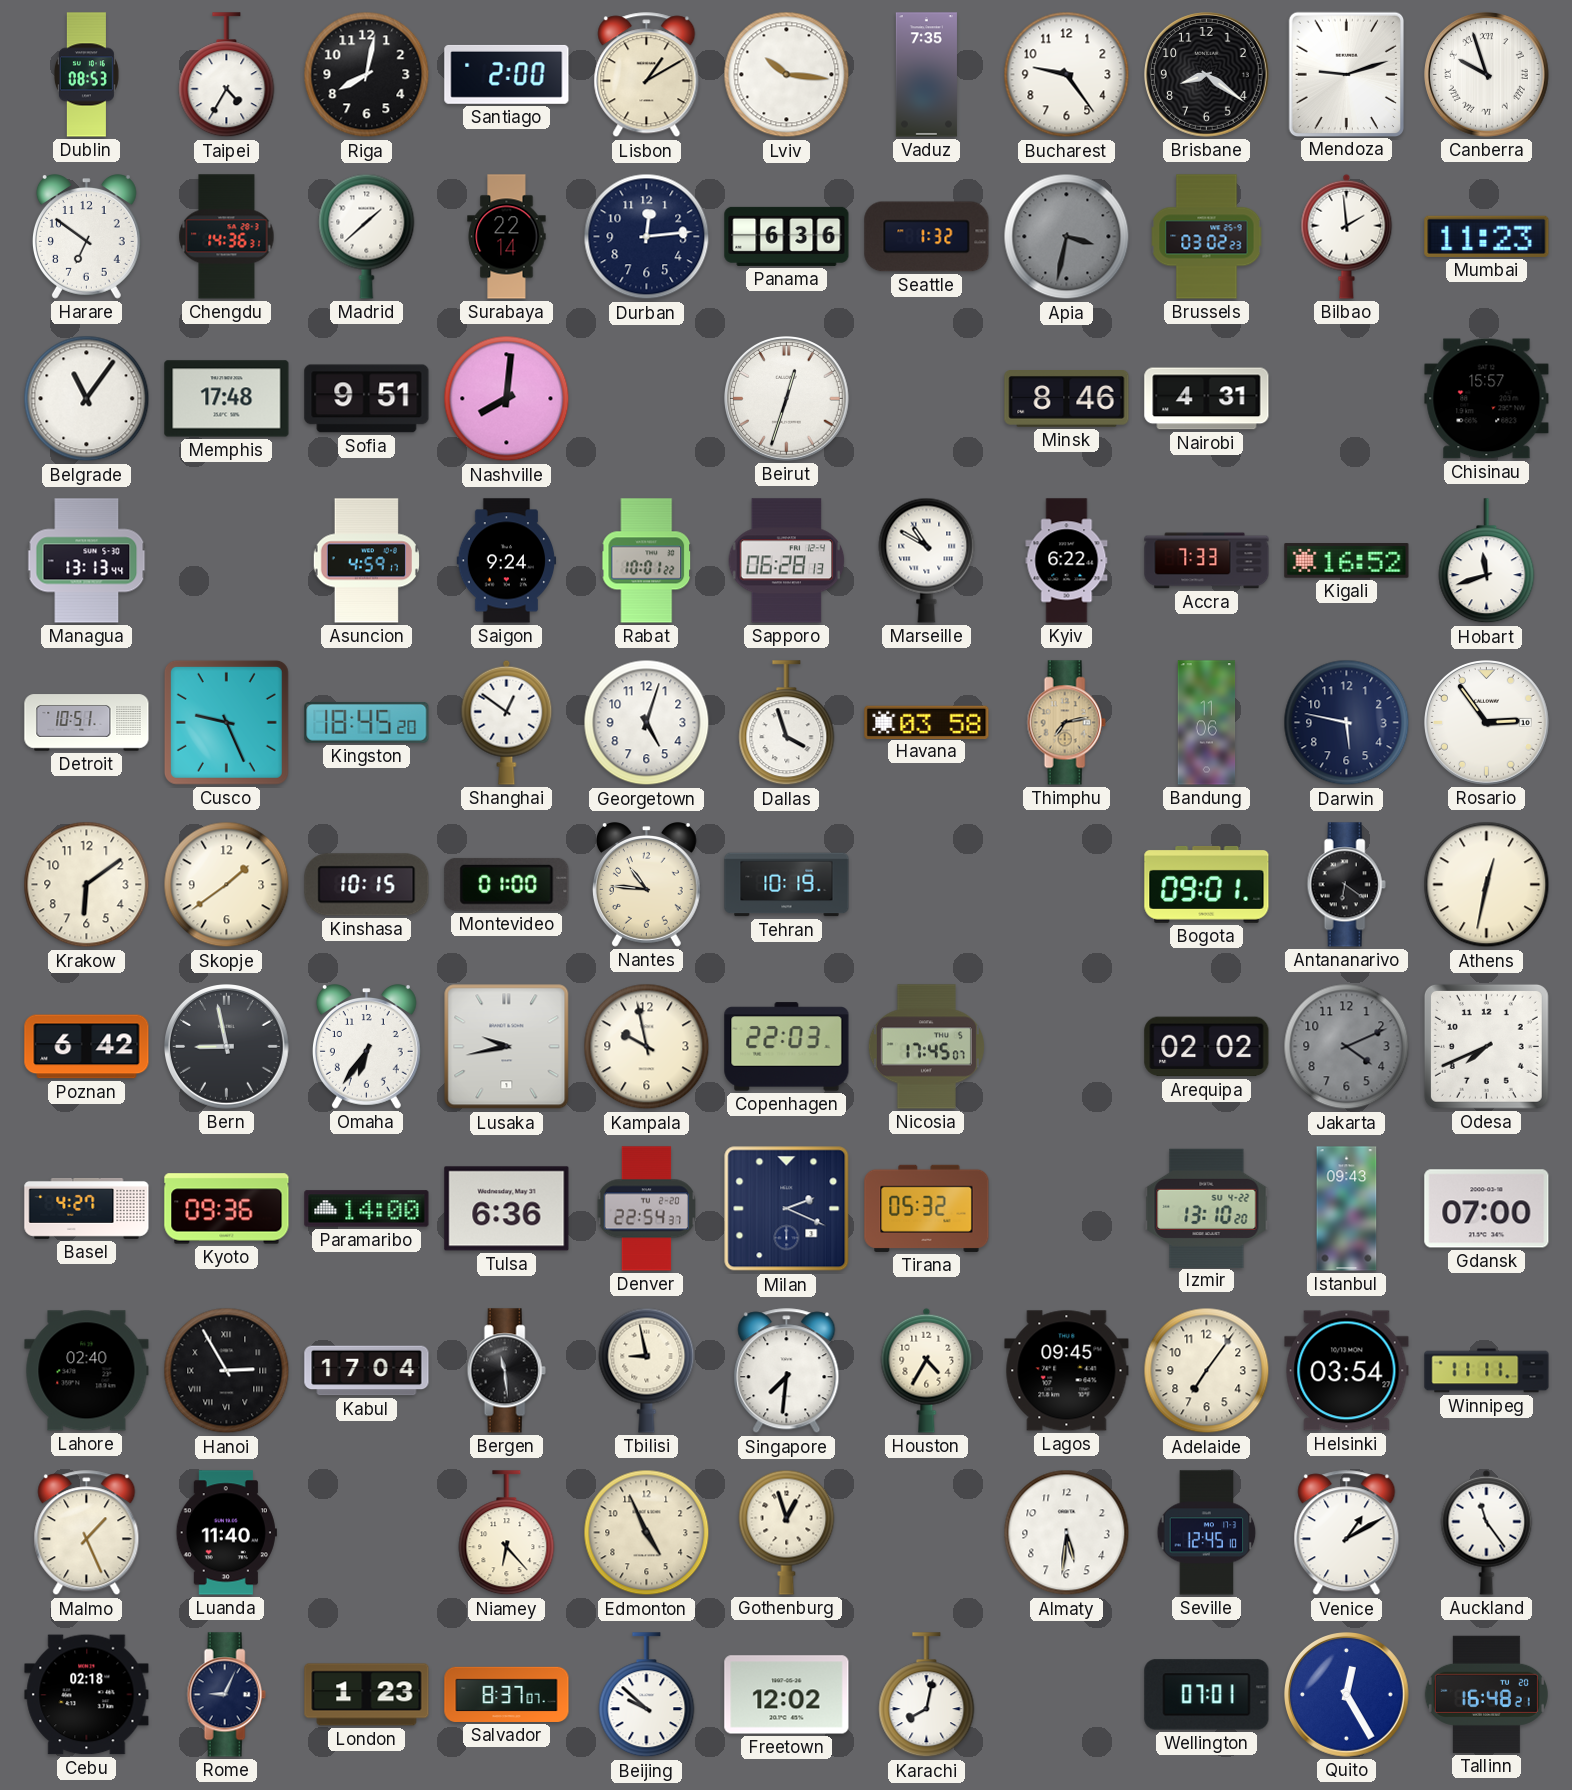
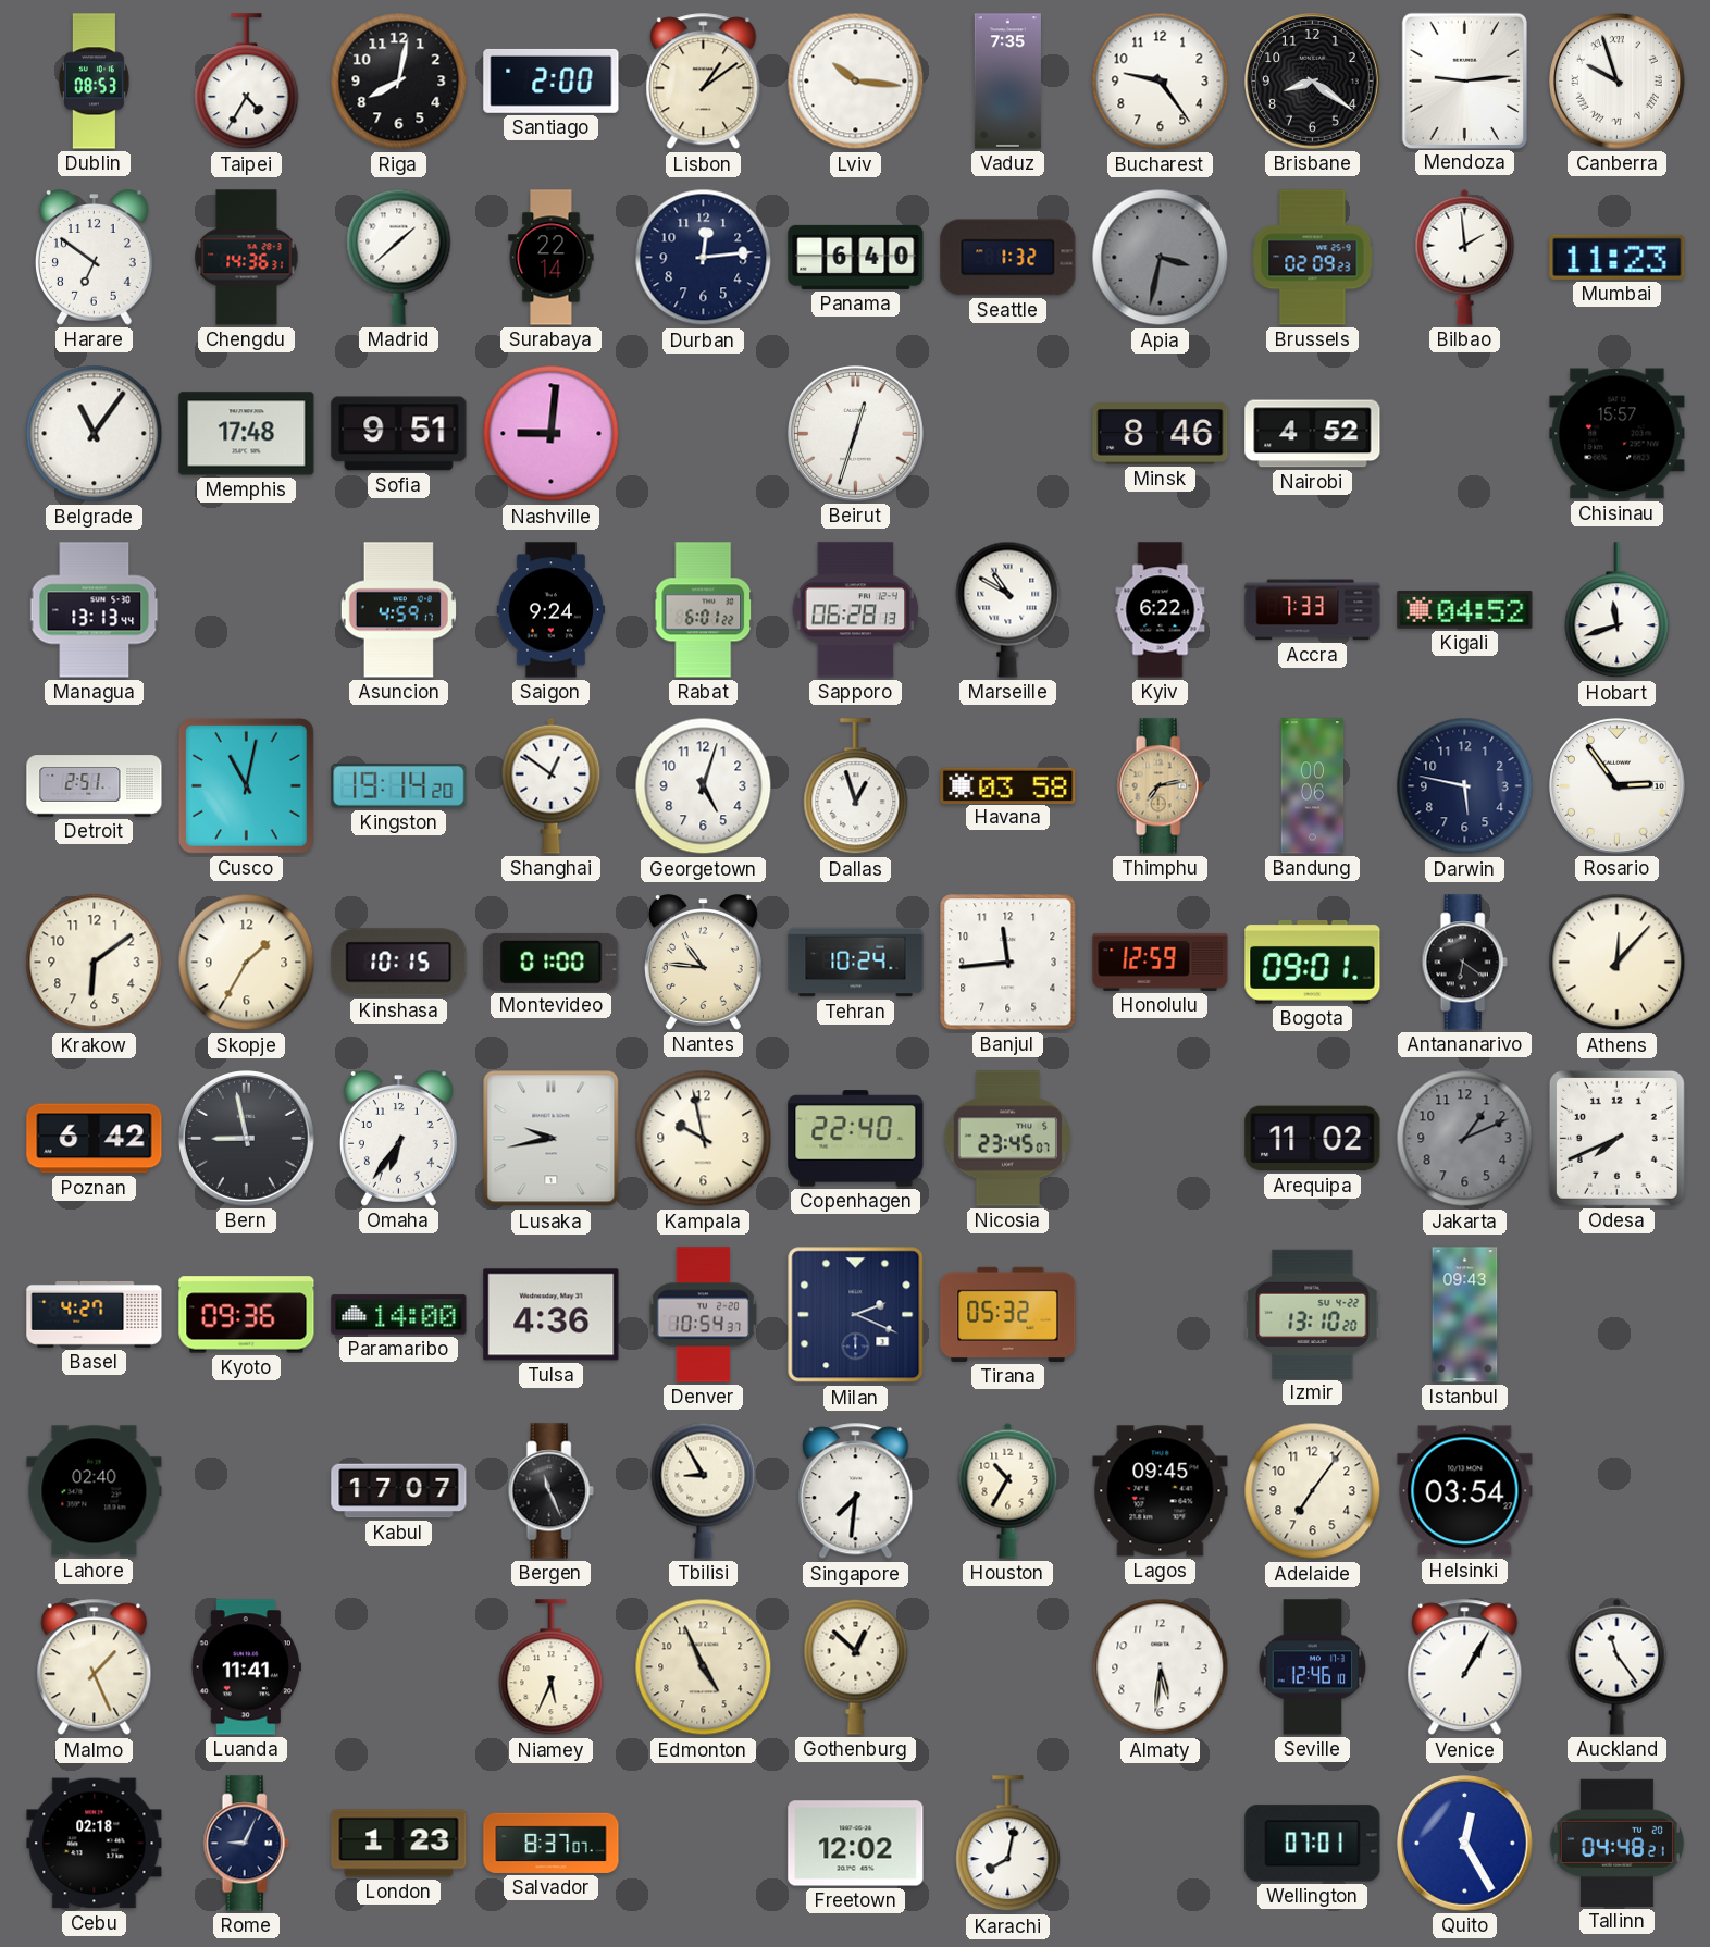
Lisbon: 1:10 -> 1:09
Mendoza: 9:12 -> 9:14
Panama: 6:36 -> 6:40
Brussels: 03:02 -> 02:09
Nashville: 8:01 -> 9:01
Nairobi: 4:31 -> 4:52
Rabat: 10:01 -> 6:01
Kigali: 16:52 -> 04:52
Detroit: 10:51 -> 2:51
Cusco: 9:26 -> 11:02
Kingston: 18:45 -> 19:14
Dallas: 3:57 -> 12:57
Bandung: 11:06 -> 00:06
Skopje: 1:39 -> 1:35
Tehran: 10:19 -> 10:24
Banjul: none -> 11:44
Honolulu: none -> 12:59
Athens: 12:32 -> 12:07
Copenhagen: 22:03 -> 22:40
Nicosia: 17:45 -> 23:45
Arequipa: 02:02 -> 11:02
Jakarta: 4:11 -> 1:11
Tulsa: 6:36 -> 4:36
Denver: 22:54 -> 10:54
Gdansk: 07:00 -> none
Hanoi: 2:55 -> none
Kabul: 17:04 -> 17:07
Bergen: 11:29 -> 11:26
Tbilisi: 8:58 -> 8:55
Houston: 4:35 -> 10:35
Winnipeg: 11:11 -> none
Luanda: 11:40 -> 11:41
Niamey: 6:23 -> 5:34
Gothenburg: 12:57 -> 12:52
Seville: 12:45 -> 12:46
Venice: 1:10 -> 1:05
Beijing: 9:52 -> none
Tallinn: 16:48 -> 04:48
